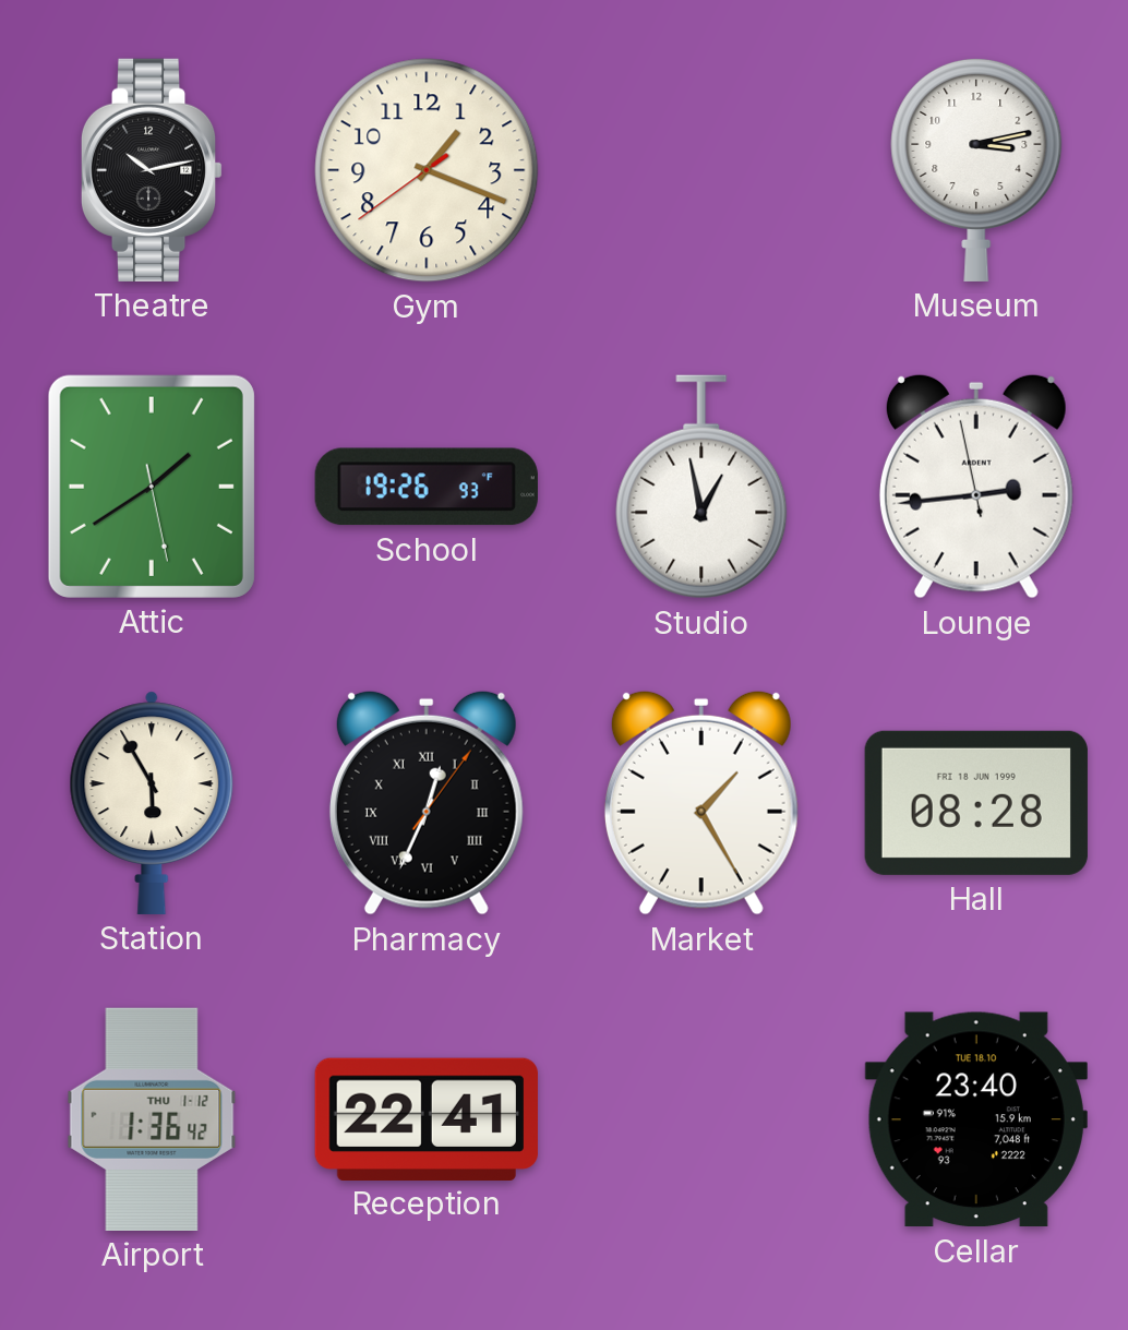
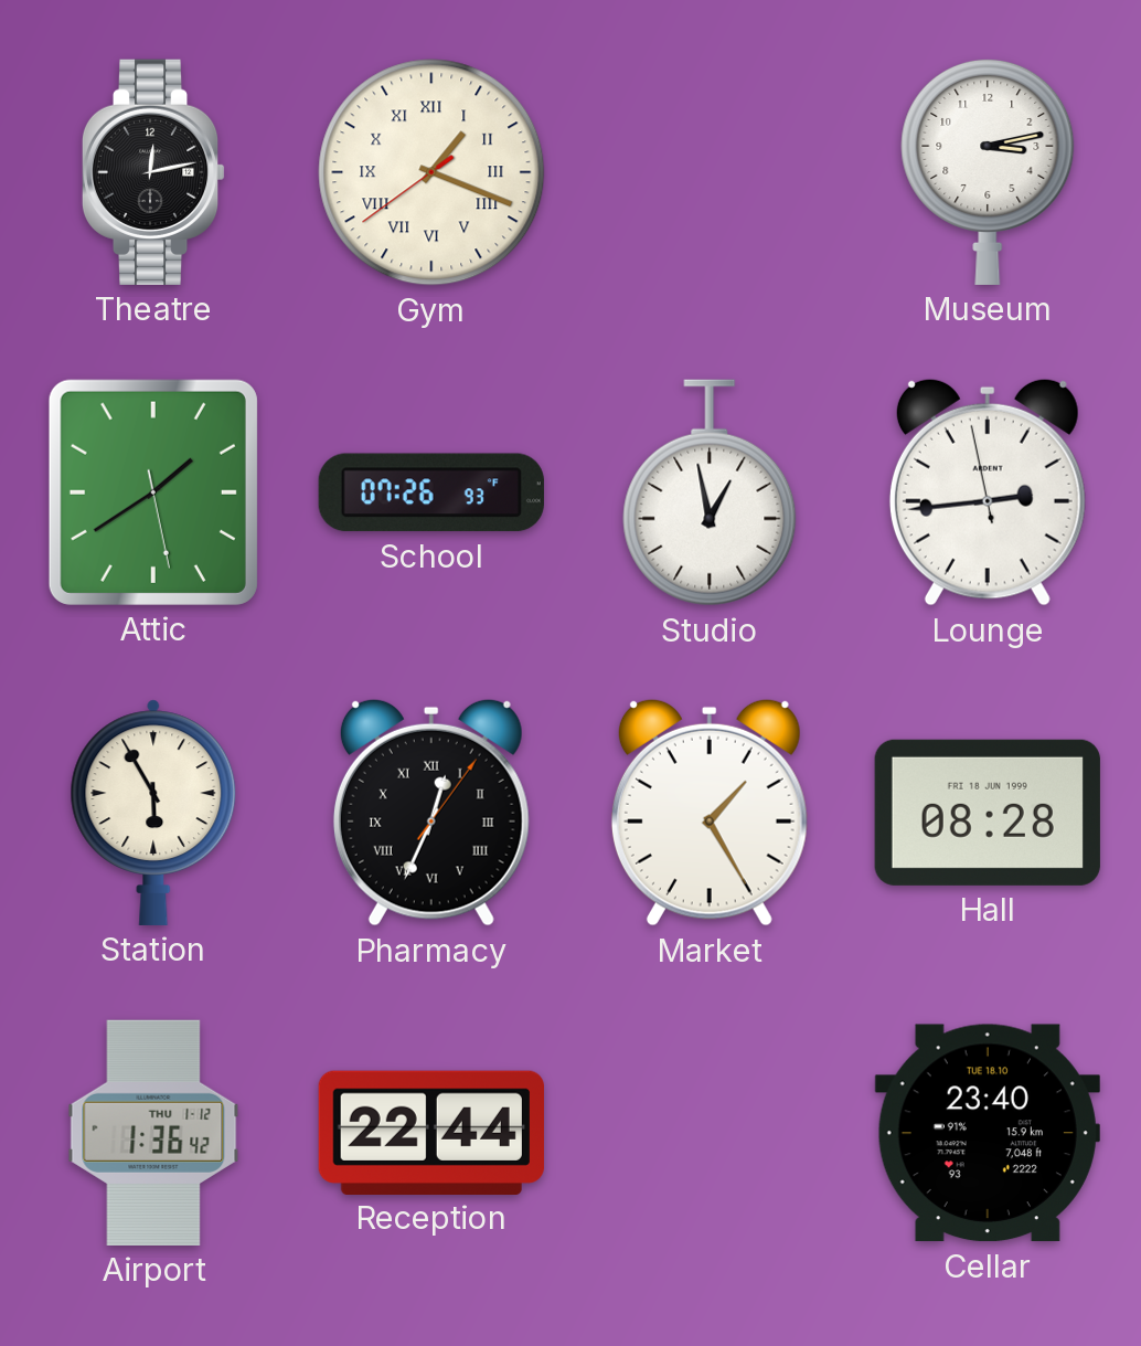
Theatre: 10:13 -> 12:13
Gym numerals: Arabic -> Roman
School: 19:26 -> 07:26
Reception: 22:41 -> 22:44
